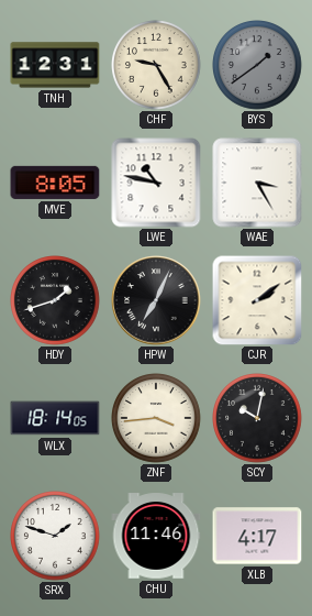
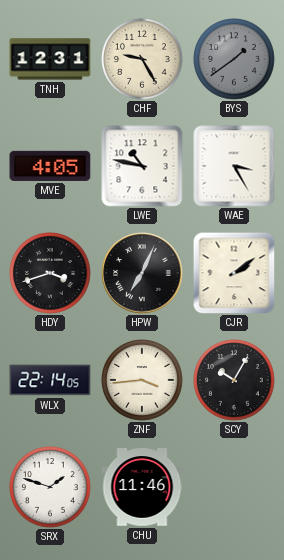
MVE: 8:05 -> 4:05
HDY: 1:42 -> 3:42
WLX: 18:14 -> 22:14
SCY: 10:02 -> 10:05
XLB: 4:17 -> none
